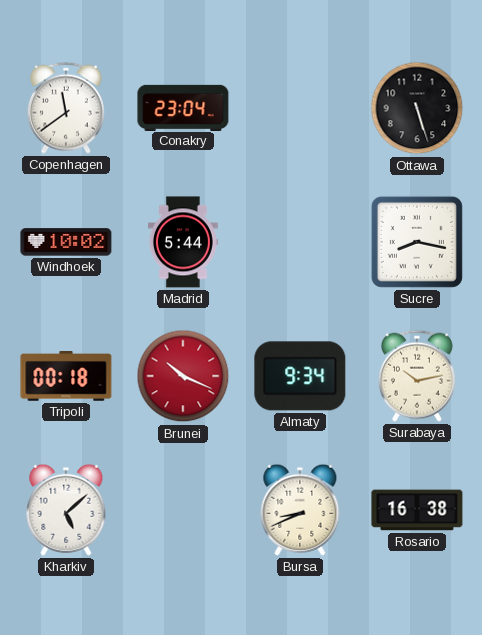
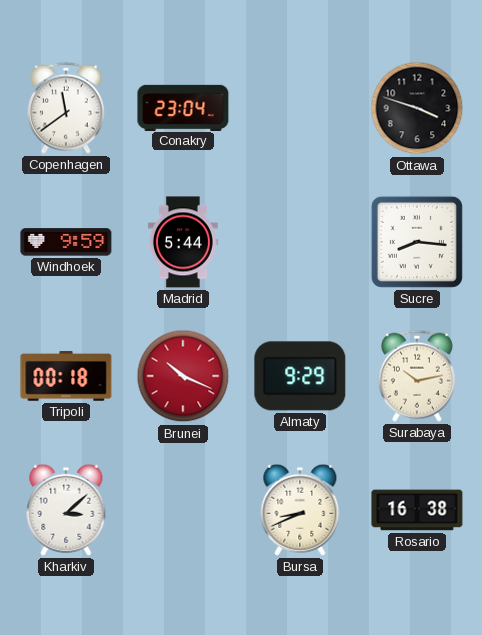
Ottawa: 5:27 -> 3:48
Windhoek: 10:02 -> 9:59
Sucre: 8:17 -> 8:16
Almaty: 9:34 -> 9:29
Kharkiv: 5:08 -> 3:08
